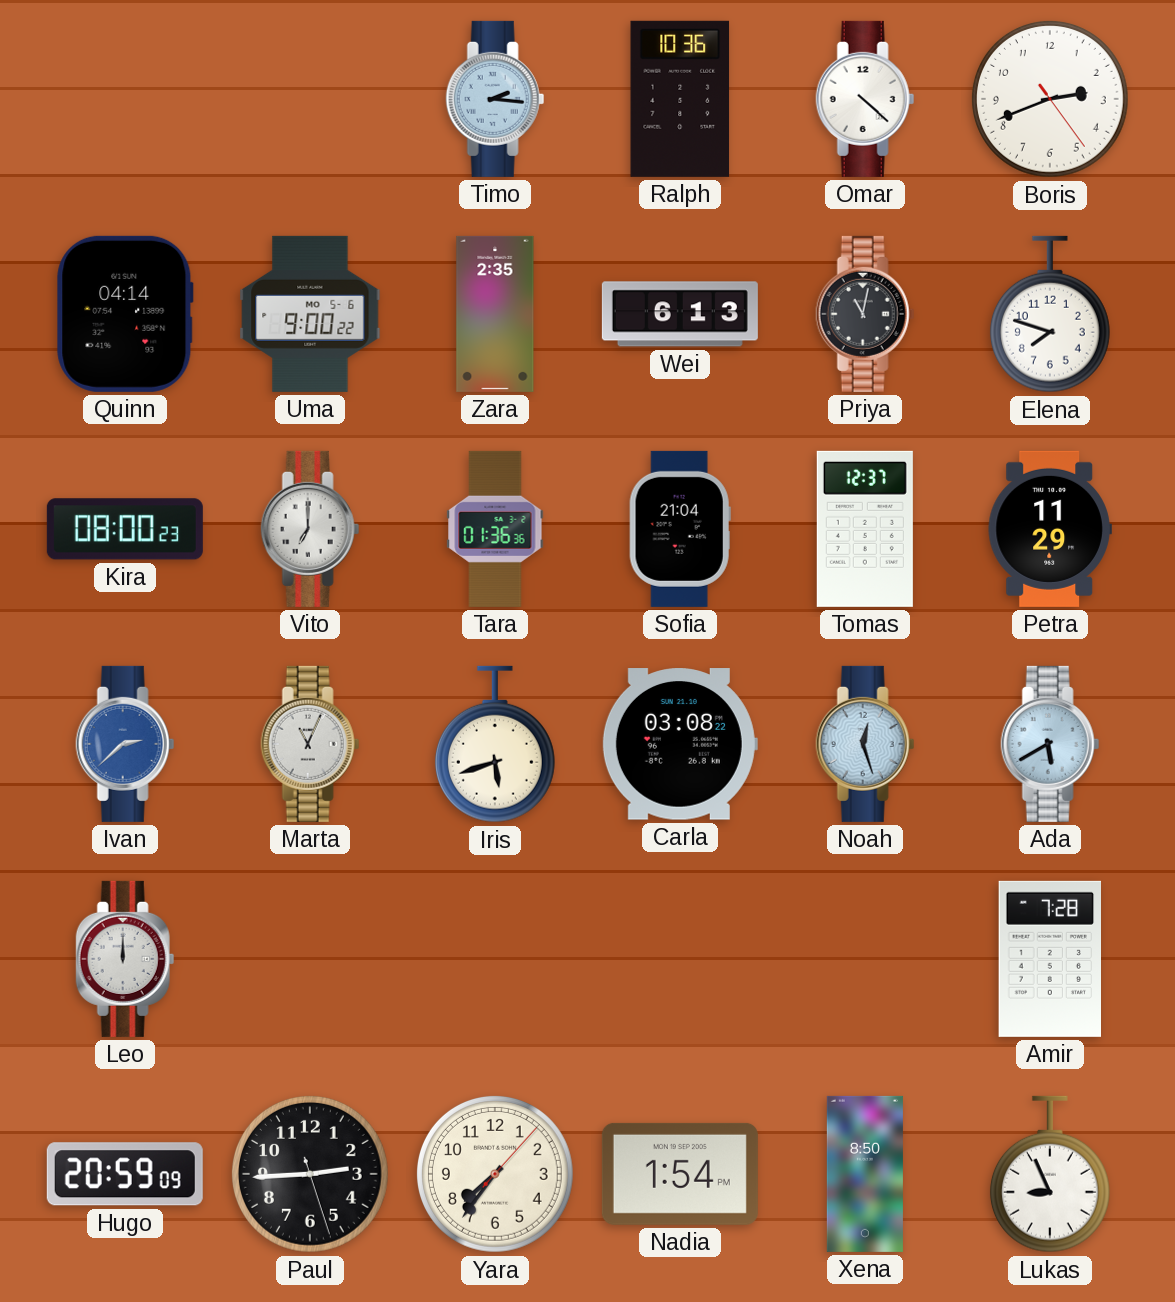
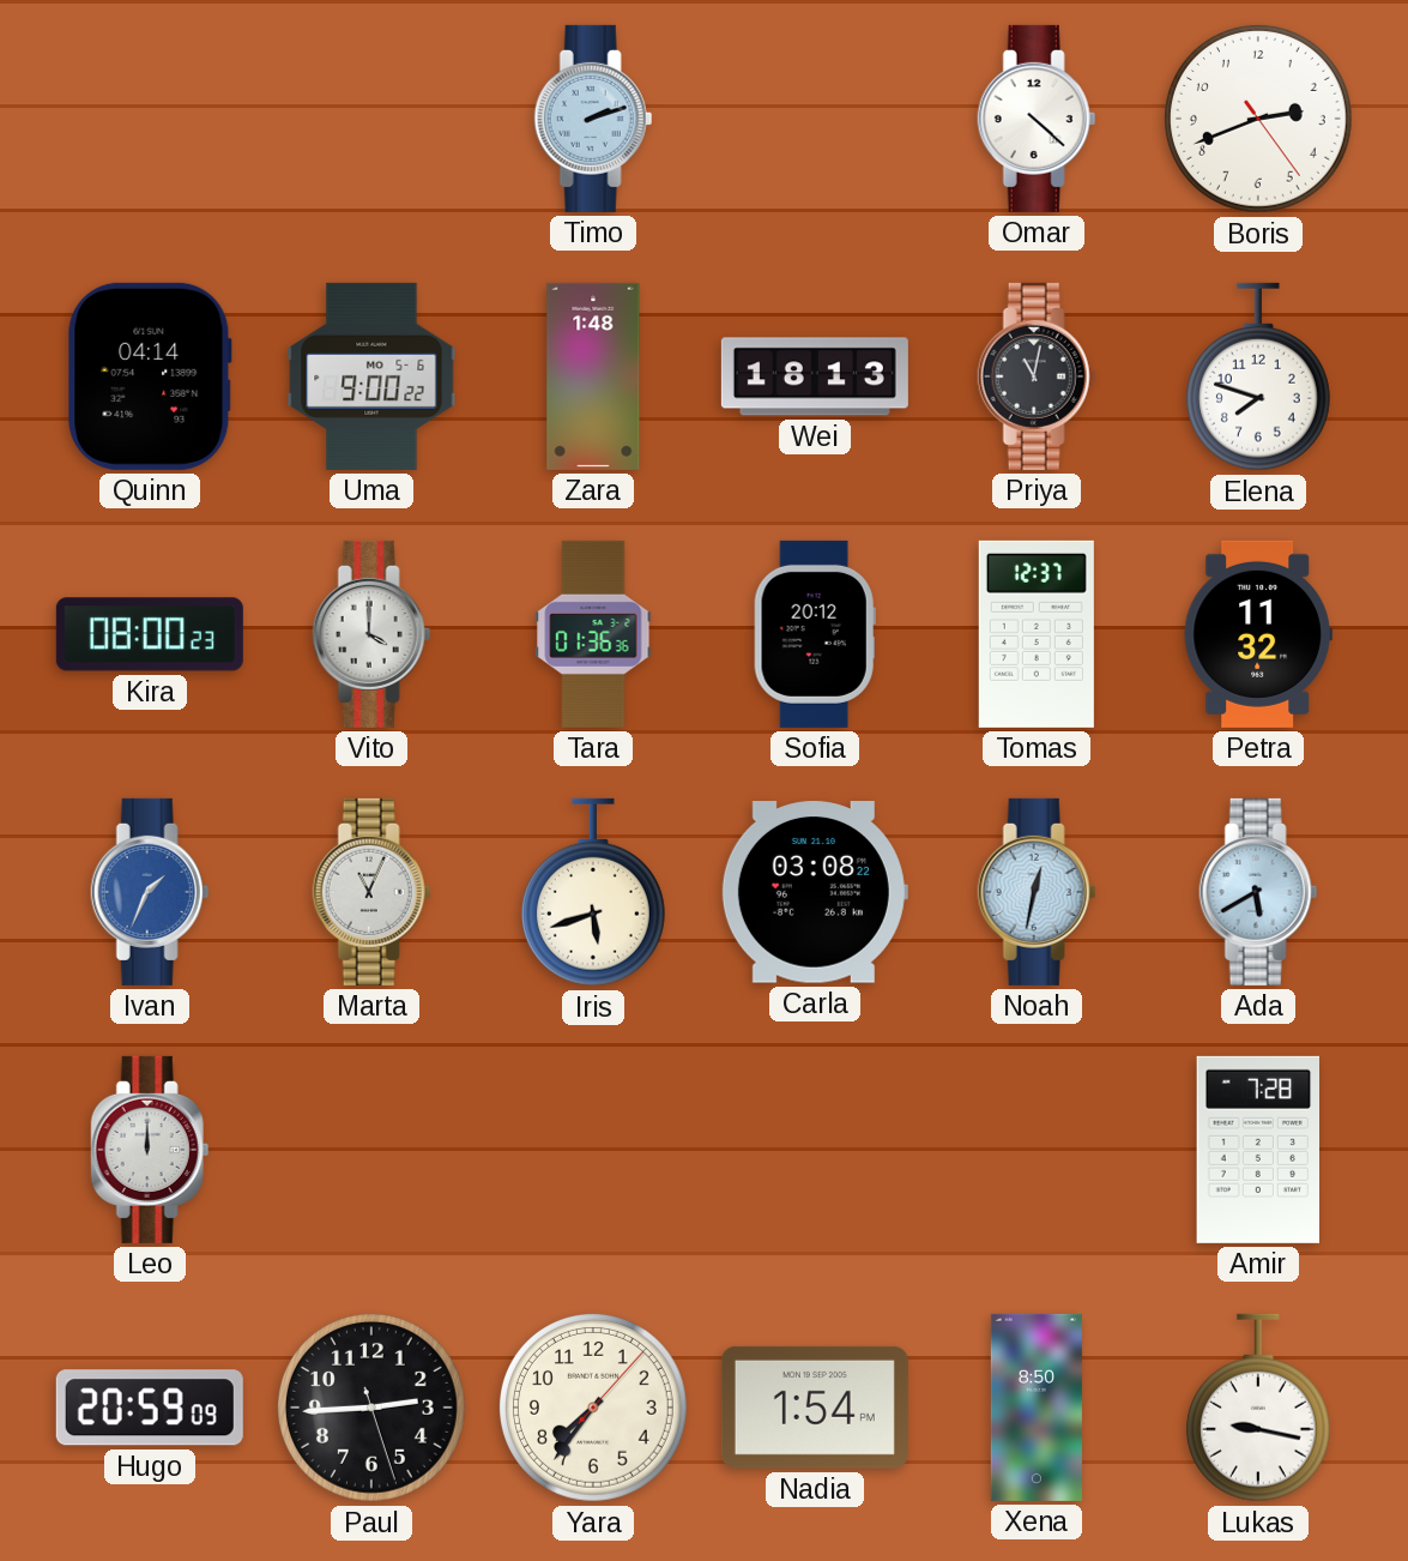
Timo: 2:16 -> 2:12
Ralph: 10:36 -> none
Zara: 2:35 -> 1:48
Wei: 6:13 -> 18:13
Vito: 7:00 -> 4:00
Sofia: 21:04 -> 20:12
Petra: 11:29 -> 11:32
Ivan: 2:38 -> 1:34
Noah: 12:27 -> 12:32
Lukas: 8:56 -> 9:17
